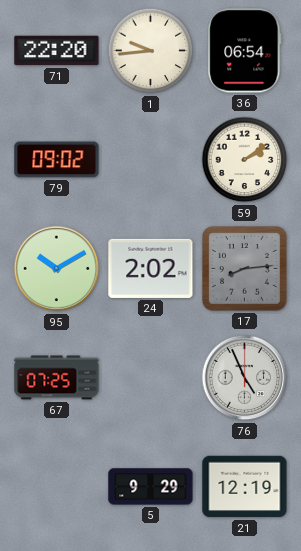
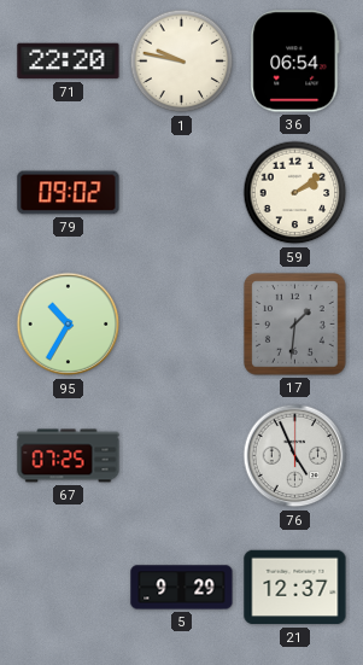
1: 9:44 -> 9:47
95: 10:10 -> 10:35
24: 2:02 -> none
17: 8:14 -> 1:31
21: 12:19 -> 12:37
